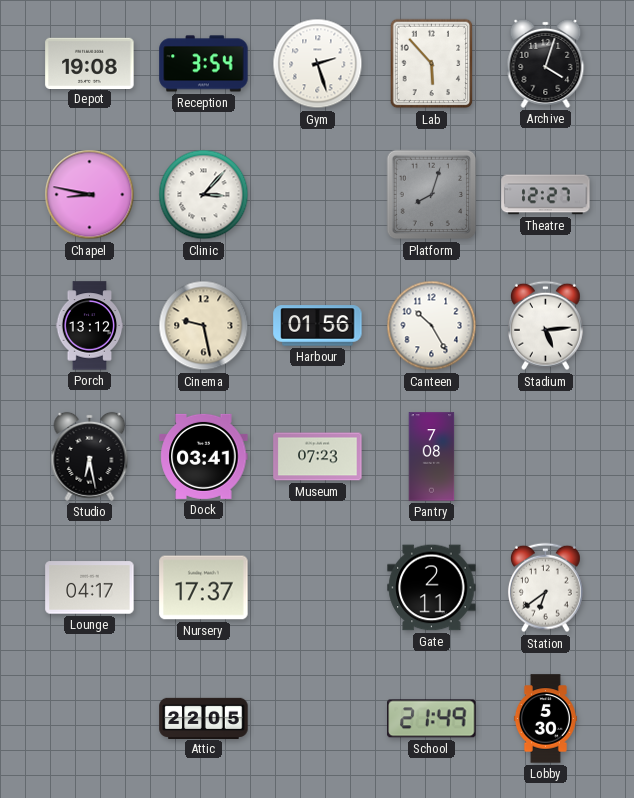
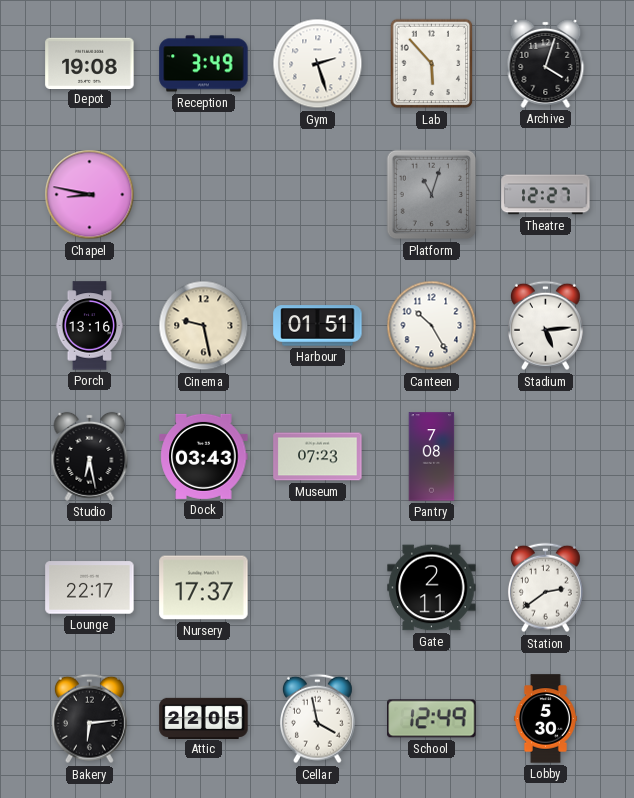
Reception: 3:54 -> 3:49
Clinic: 3:07 -> none
Platform: 8:03 -> 11:03
Porch: 13:12 -> 13:16
Harbour: 01:56 -> 01:51
Dock: 03:41 -> 03:43
Lounge: 04:17 -> 22:17
Station: 6:39 -> 2:39
Bakery: none -> 6:14
Cellar: none -> 3:58
School: 21:49 -> 12:49
